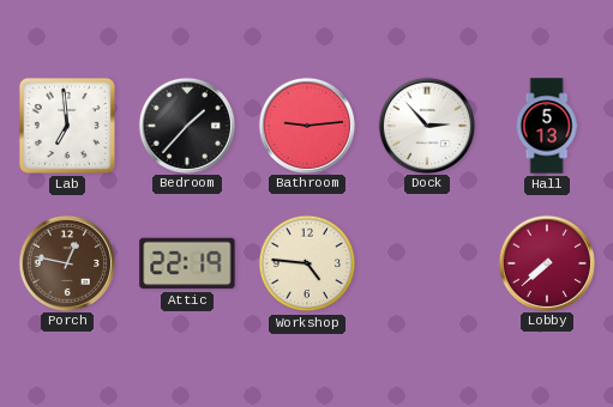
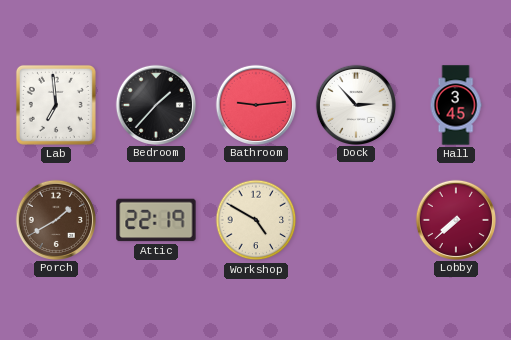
Hall: 5:13 -> 3:45
Porch: 12:47 -> 1:40
Workshop: 4:46 -> 4:50
